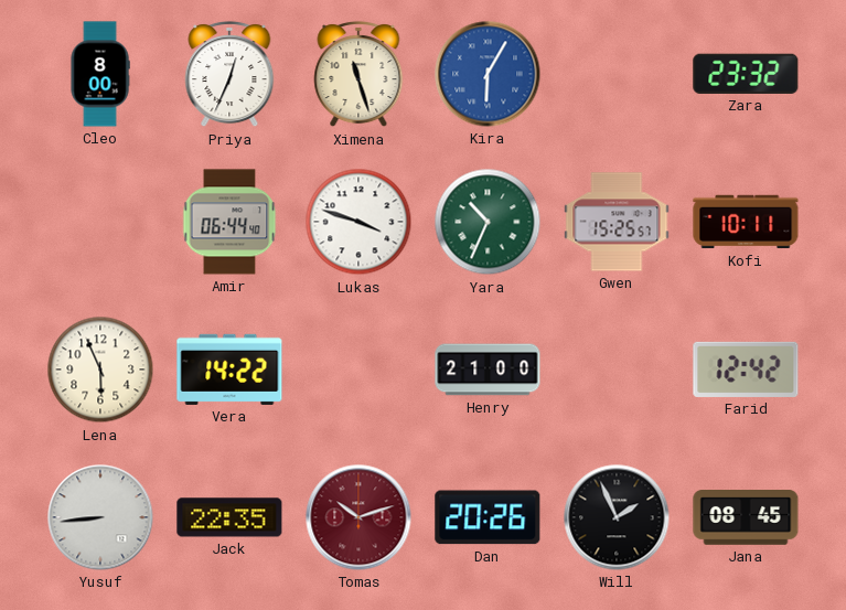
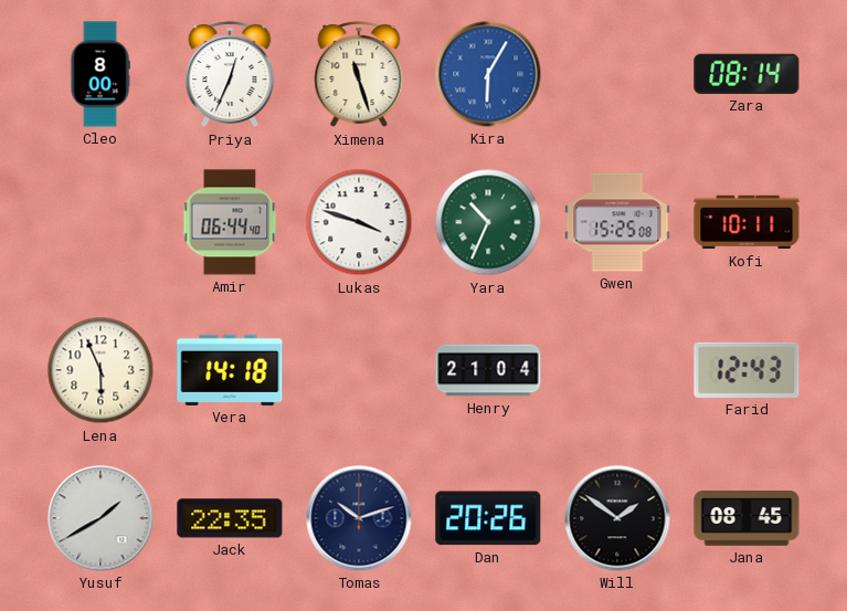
Zara: 23:32 -> 08:14
Gwen: 15:25:57 -> 15:25:08
Vera: 14:22 -> 14:18
Henry: 21:00 -> 21:04
Farid: 12:42 -> 12:43
Yusuf: 8:44 -> 1:40
Tomas dial: burgundy -> navy
Will: 1:56 -> 1:51
